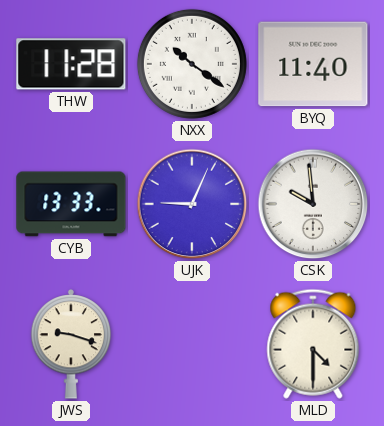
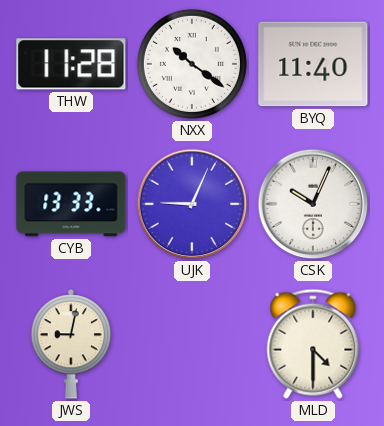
CSK: 9:59 -> 10:04
JWS: 9:18 -> 9:02
